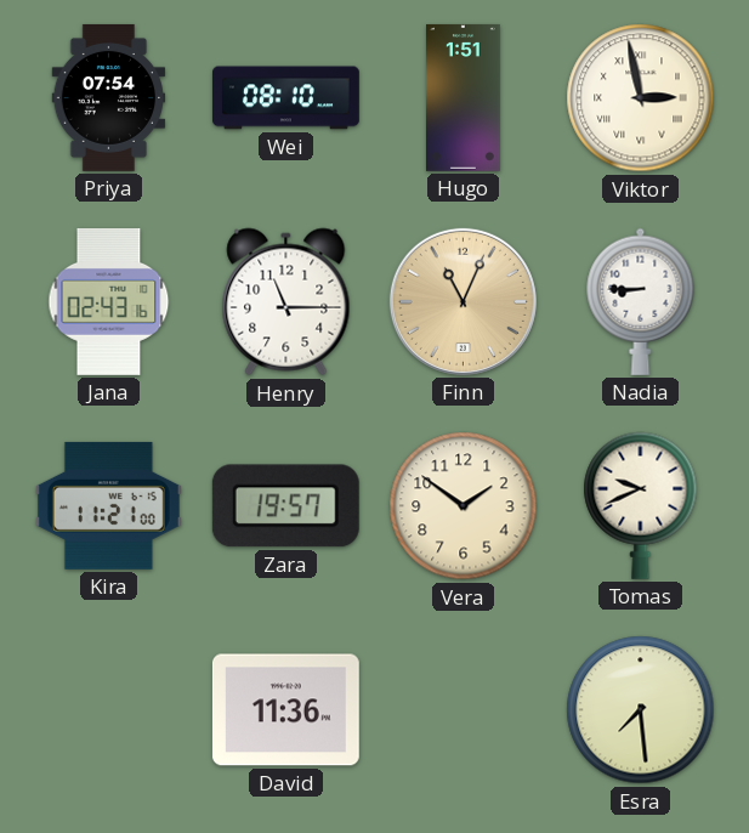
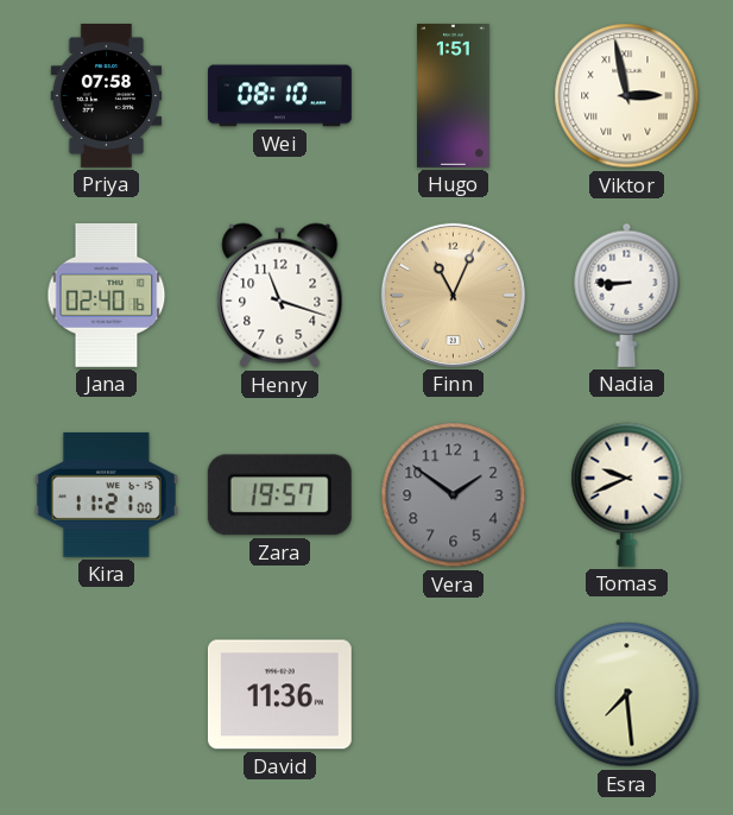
Priya: 07:54 -> 07:58
Jana: 02:43 -> 02:40
Henry: 11:15 -> 11:18
Vera dial: cream -> grey
